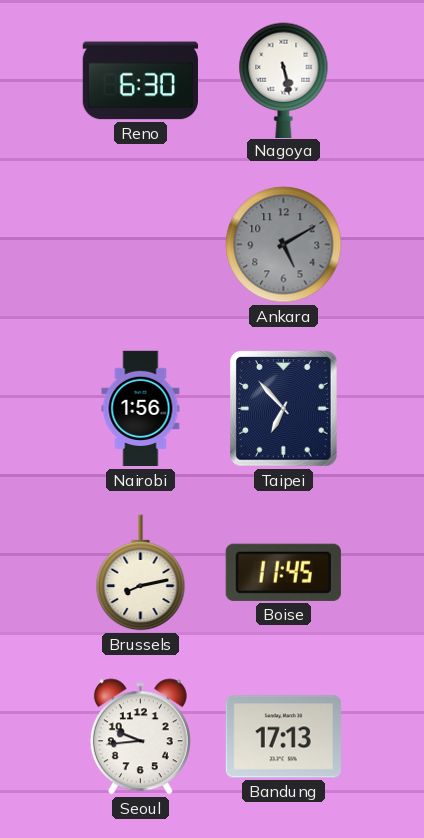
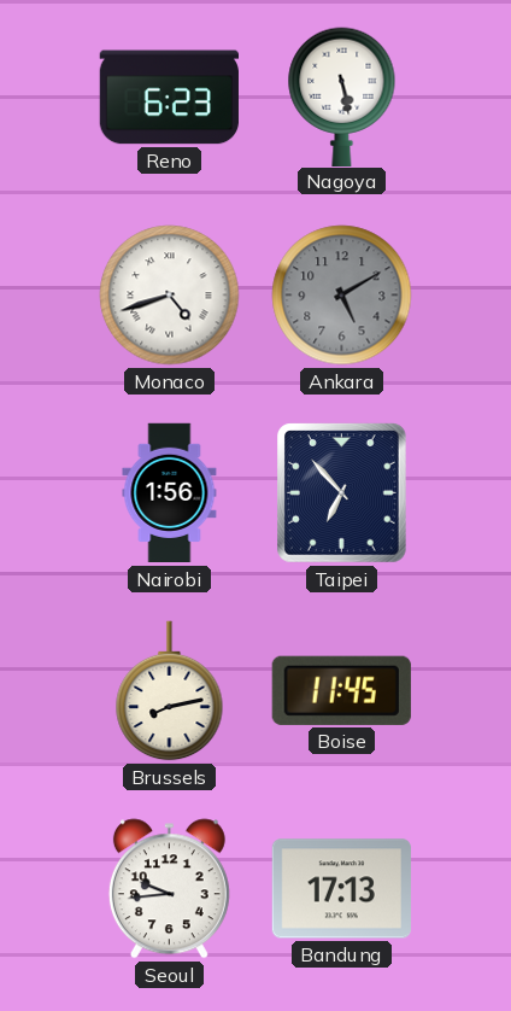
Reno: 6:30 -> 6:23
Monaco: none -> 4:42
